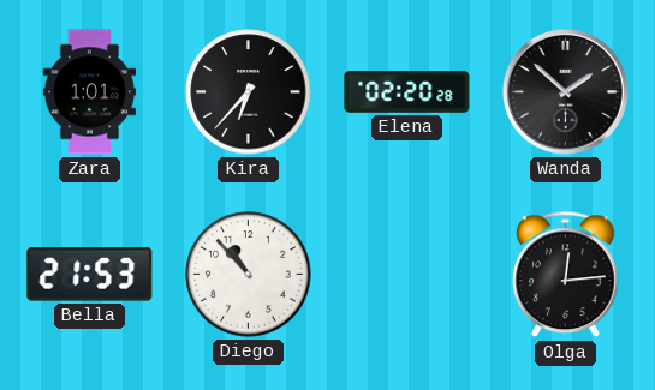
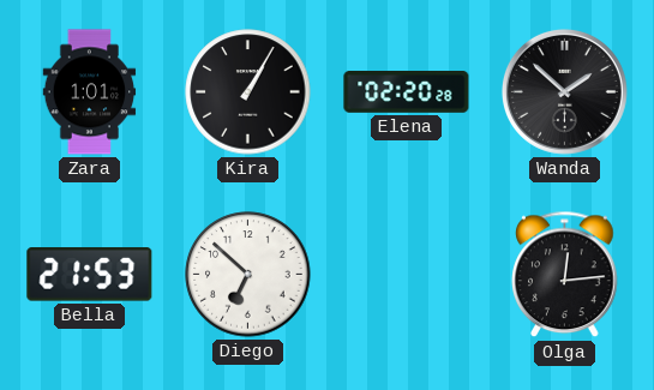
Kira: 6:37 -> 1:05
Diego: 10:53 -> 6:52
